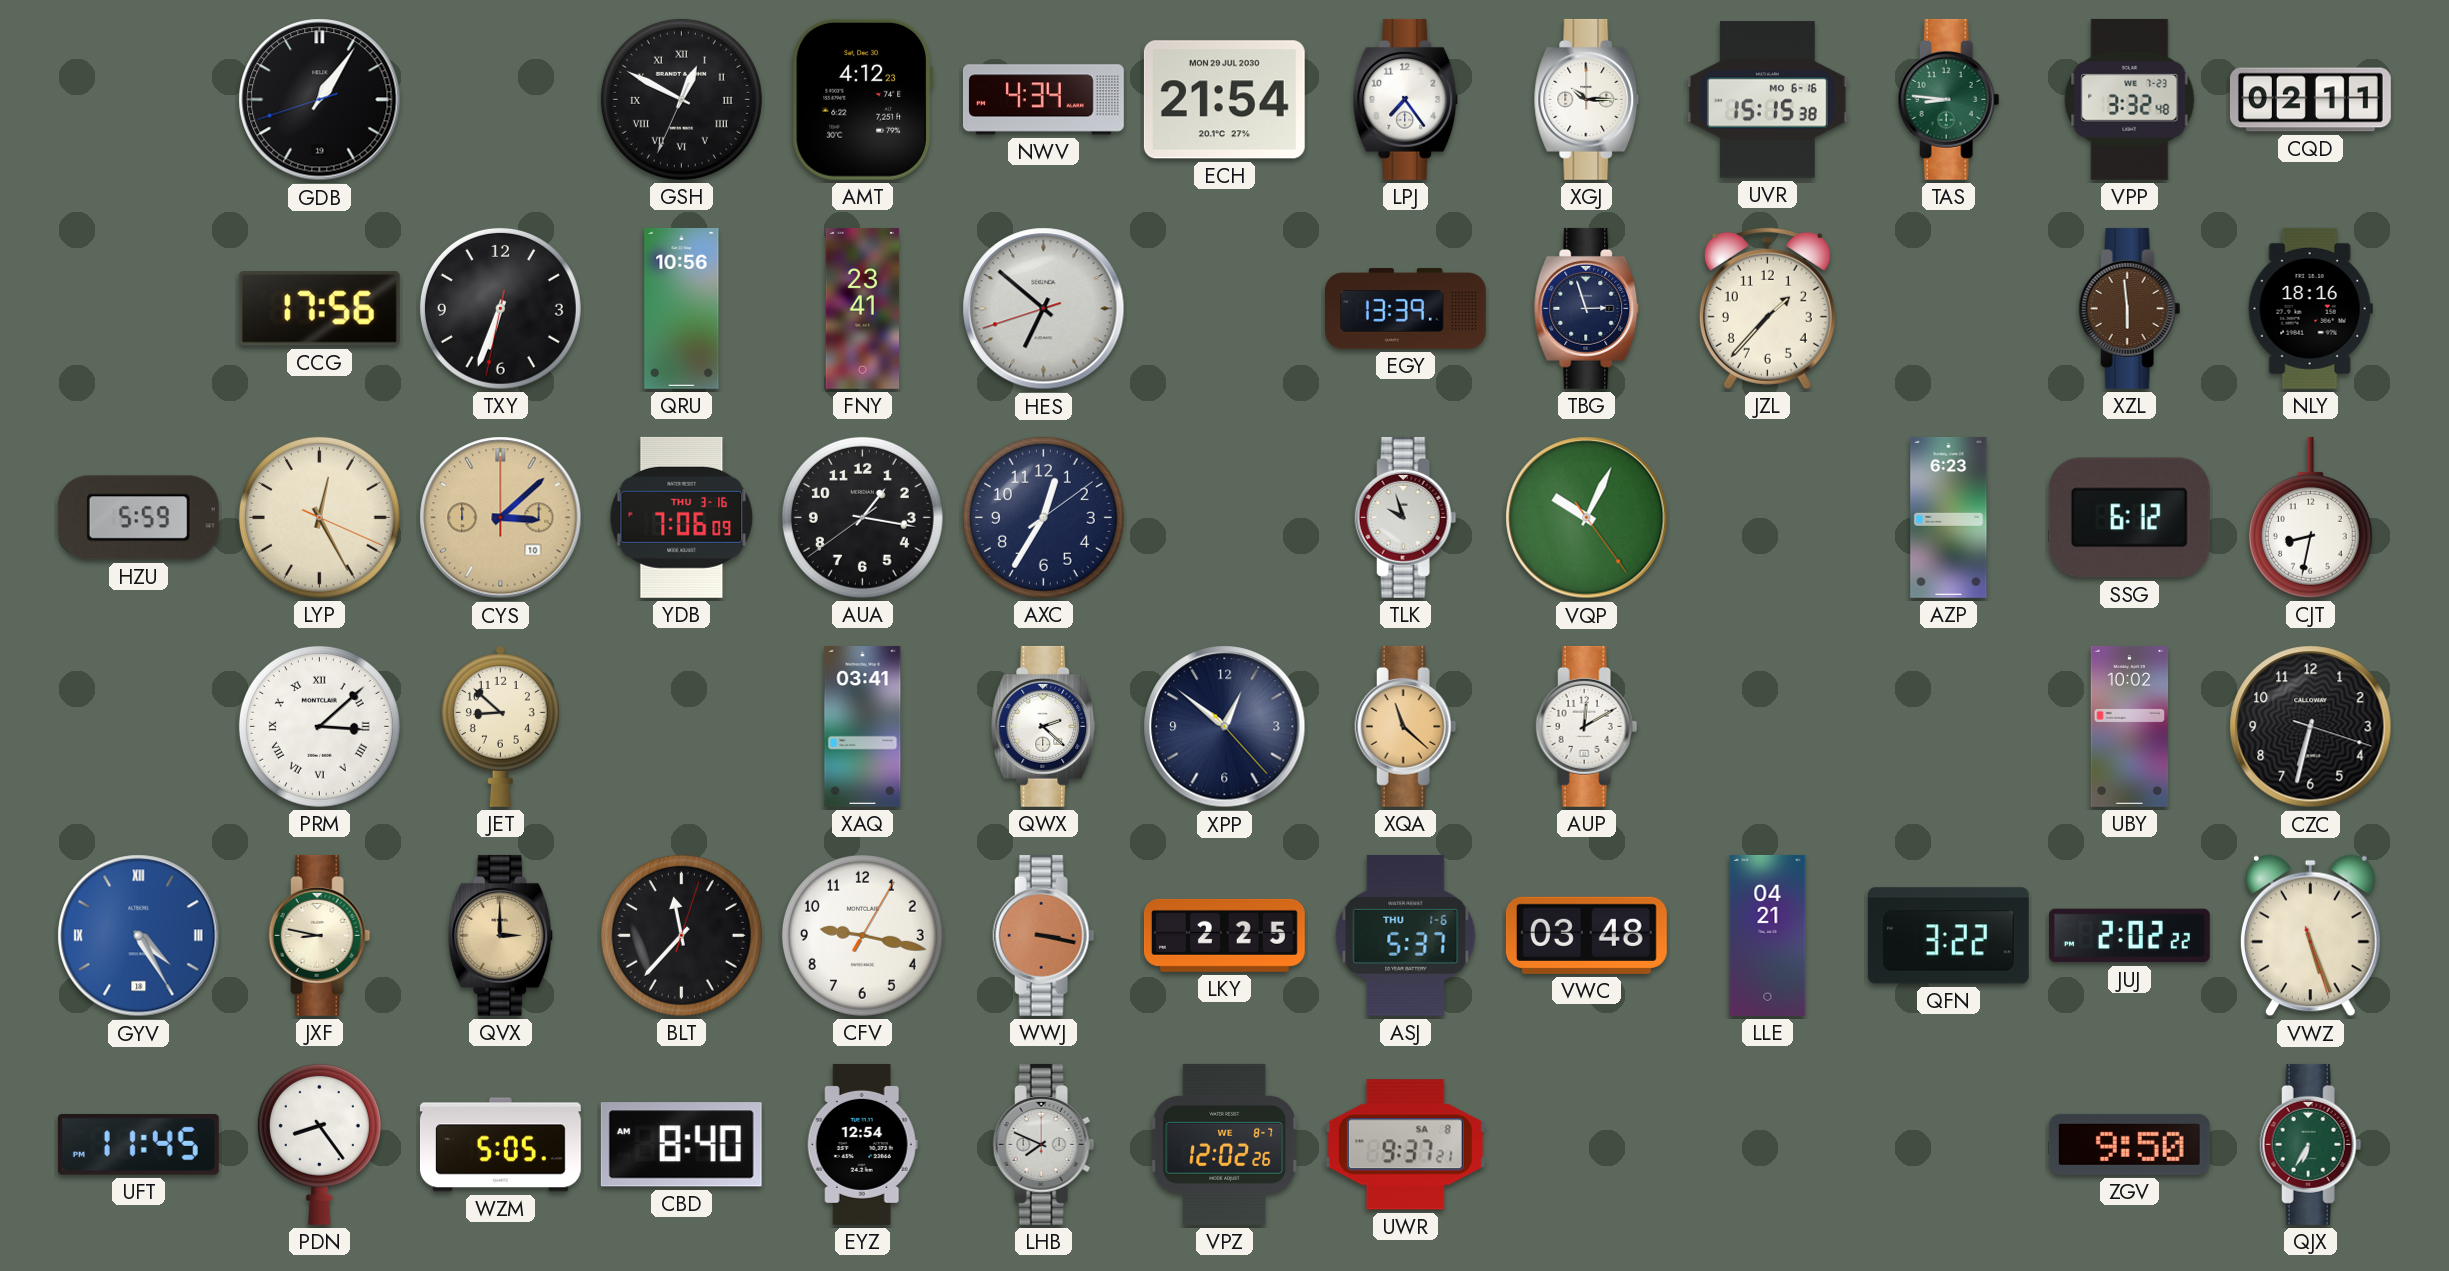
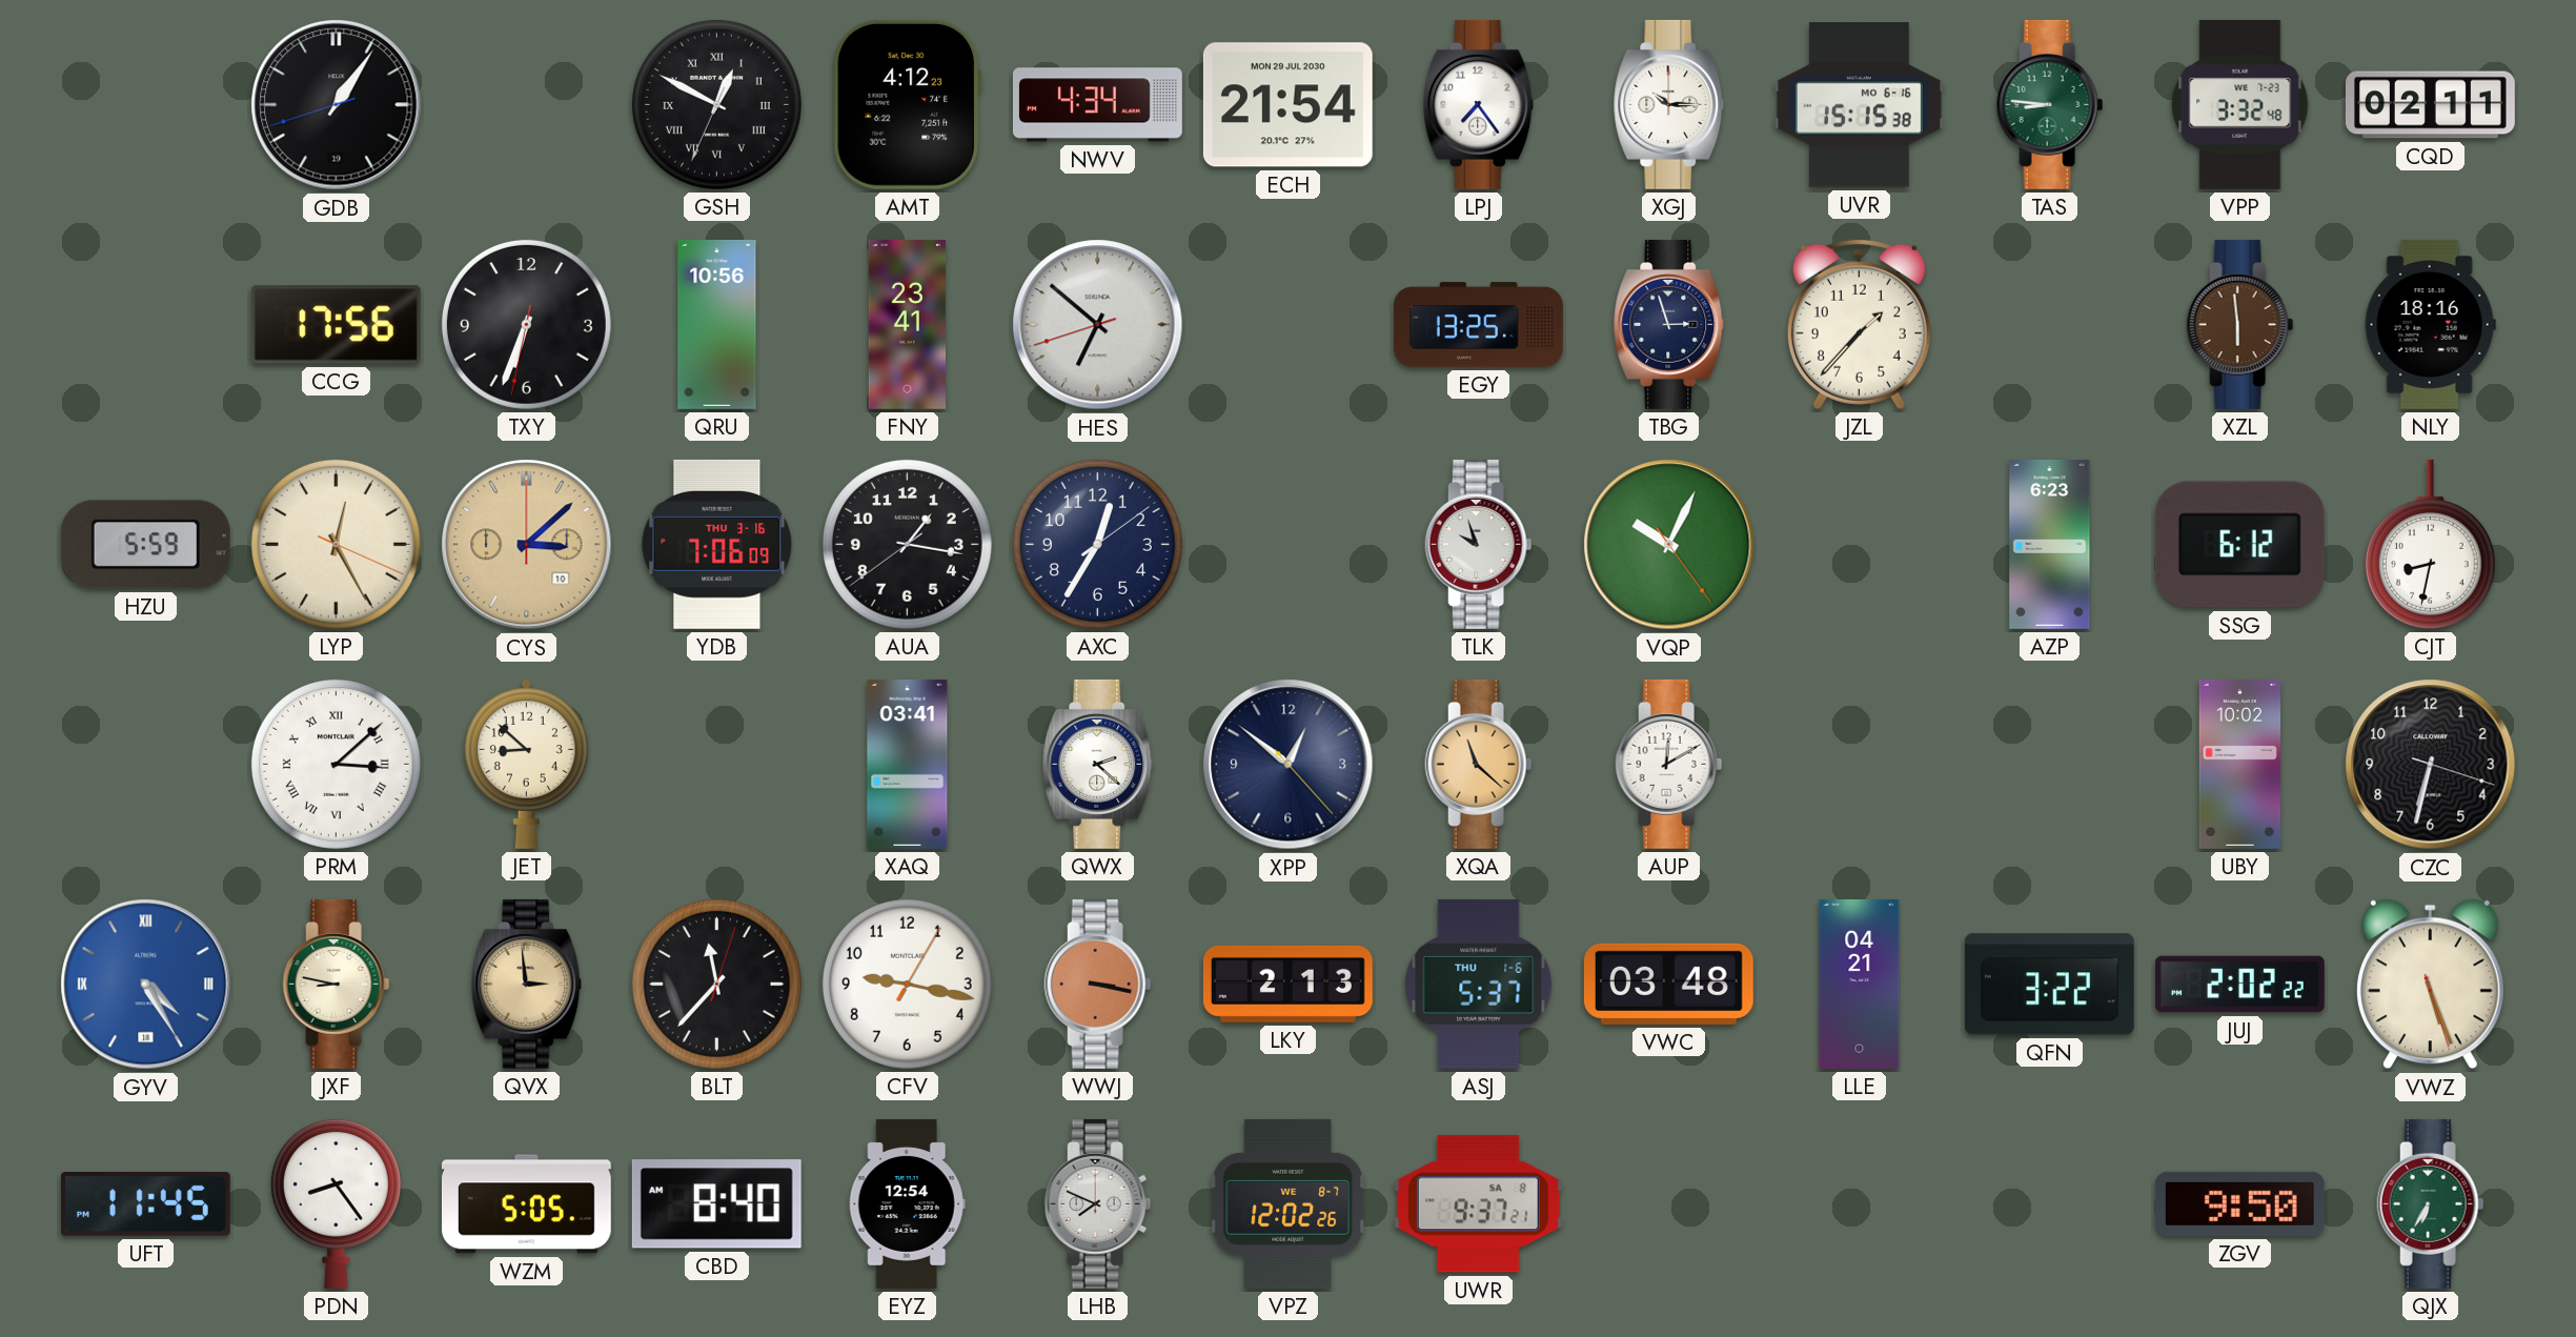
EGY: 13:39 -> 13:25
QVX: 3:00 -> 2:59
LKY: 2:25 -> 2:13
